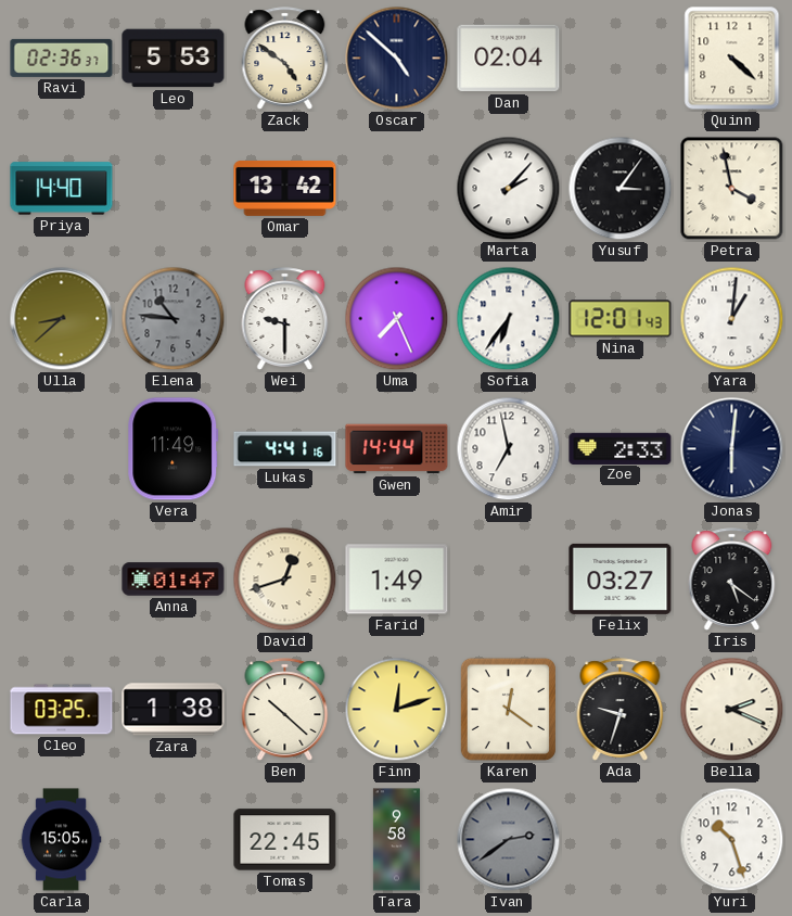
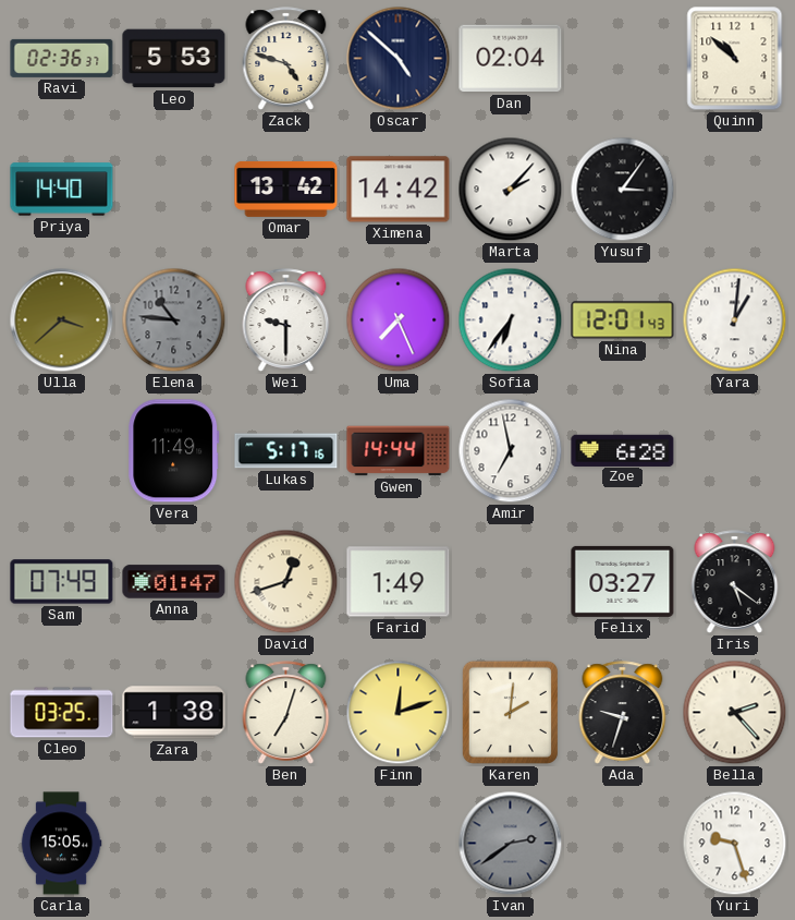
Zack: 4:51 -> 4:48
Quinn: 4:22 -> 10:52
Ximena: none -> 14:42
Petra: 3:58 -> none
Ulla: 8:38 -> 3:38
Lukas: 4:41 -> 5:17
Zoe: 2:33 -> 6:28
Jonas: 6:01 -> none
Sam: none -> 07:49
Ben: 10:22 -> 7:03
Karen: 12:21 -> 2:01
Bella: 2:19 -> 2:23
Tomas: 22:45 -> none
Tara: 9:58 -> none
Yuri: 10:27 -> 9:27
